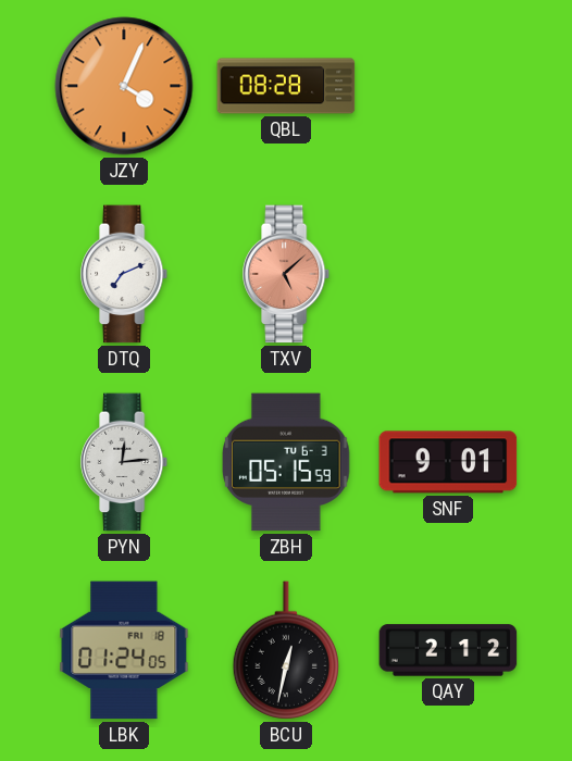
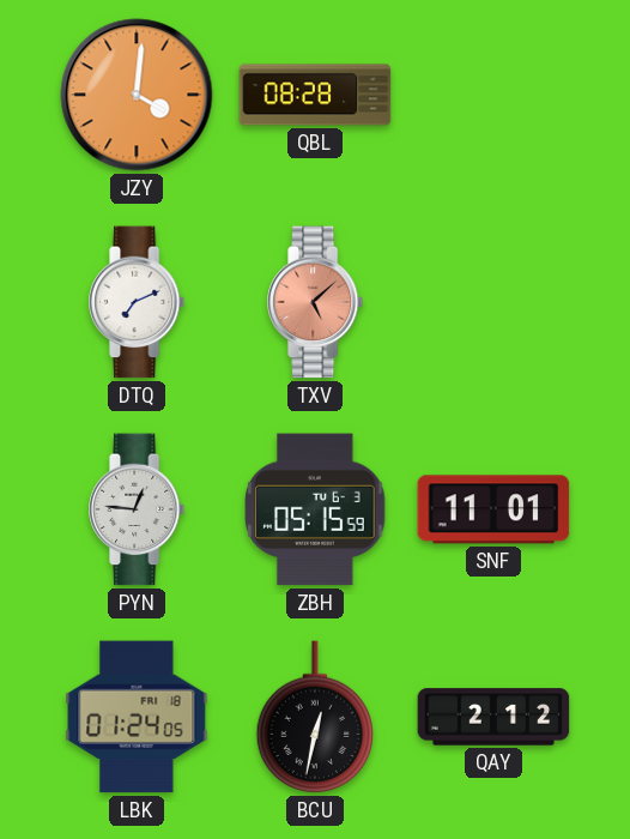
JZY: 4:04 -> 4:01
PYN: 12:14 -> 12:46
SNF: 9:01 -> 11:01
